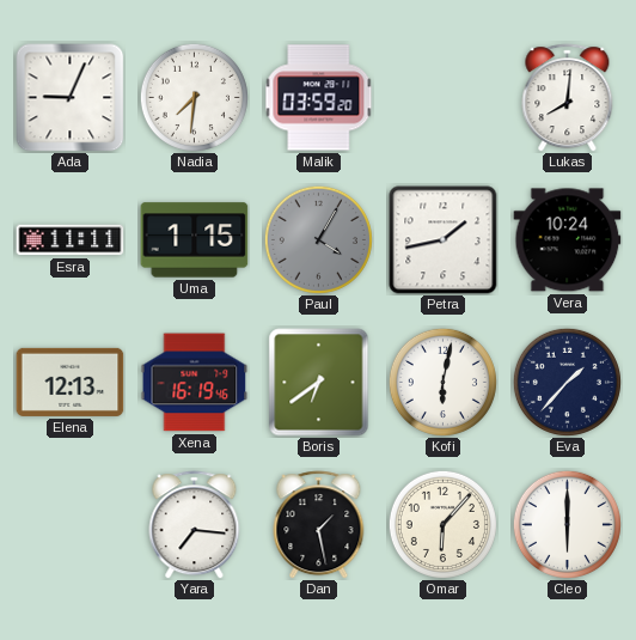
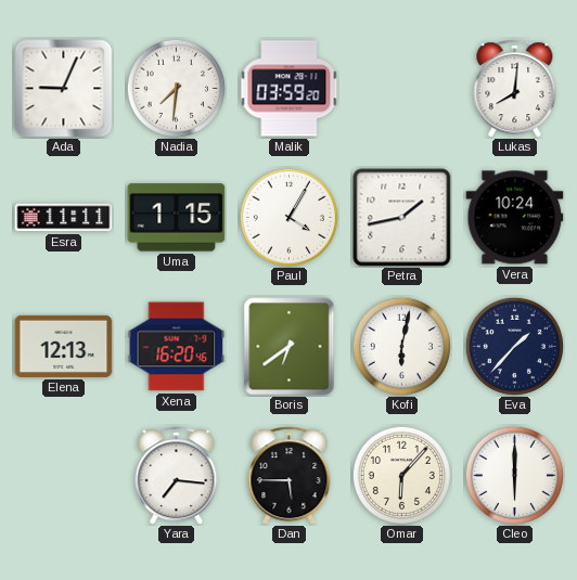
Paul dial: grey -> white
Xena: 16:19 -> 16:20
Dan: 1:28 -> 5:45
